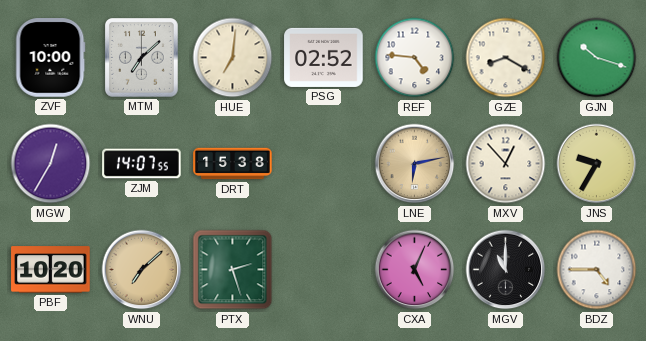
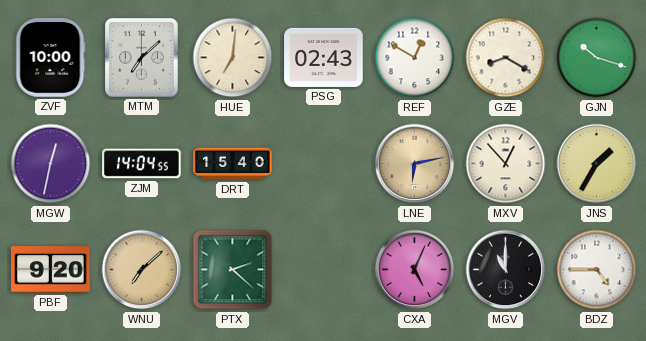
PSG: 02:52 -> 02:43
REF: 4:46 -> 12:50
MGW: 12:35 -> 12:32
ZJM: 14:07 -> 14:04
DRT: 15:38 -> 15:40
JNS: 9:35 -> 1:35
PBF: 10:20 -> 9:20
PTX: 2:27 -> 2:22
